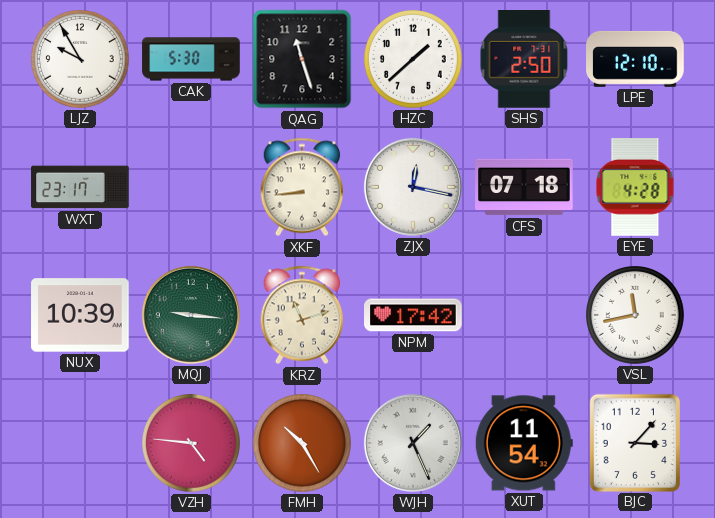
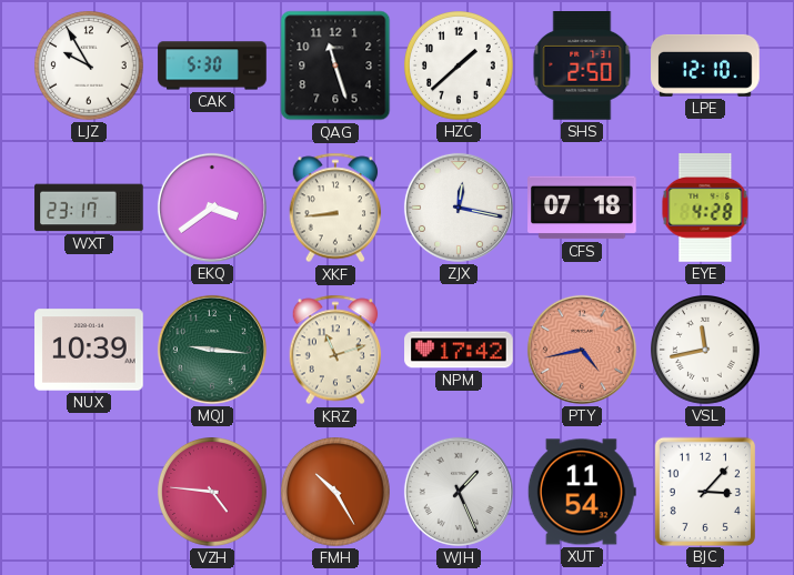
EKQ: none -> 3:39
PTY: none -> 4:43
